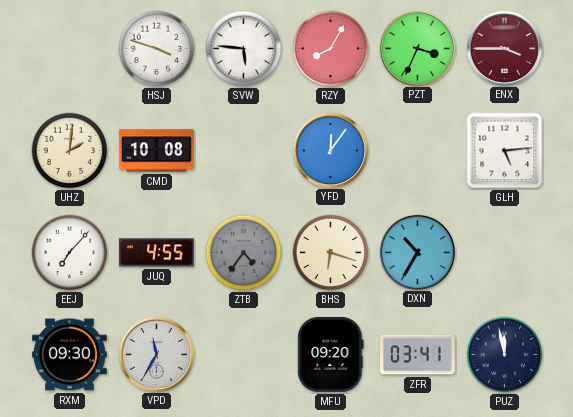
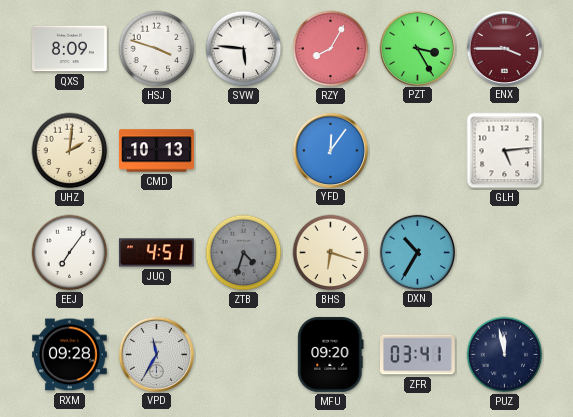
QXS: none -> 8:09
PZT: 3:34 -> 3:25
CMD: 10:08 -> 10:13
EEJ: 7:07 -> 7:06
JUQ: 4:55 -> 4:51
ZTB: 4:36 -> 4:33
RXM: 09:30 -> 09:28
